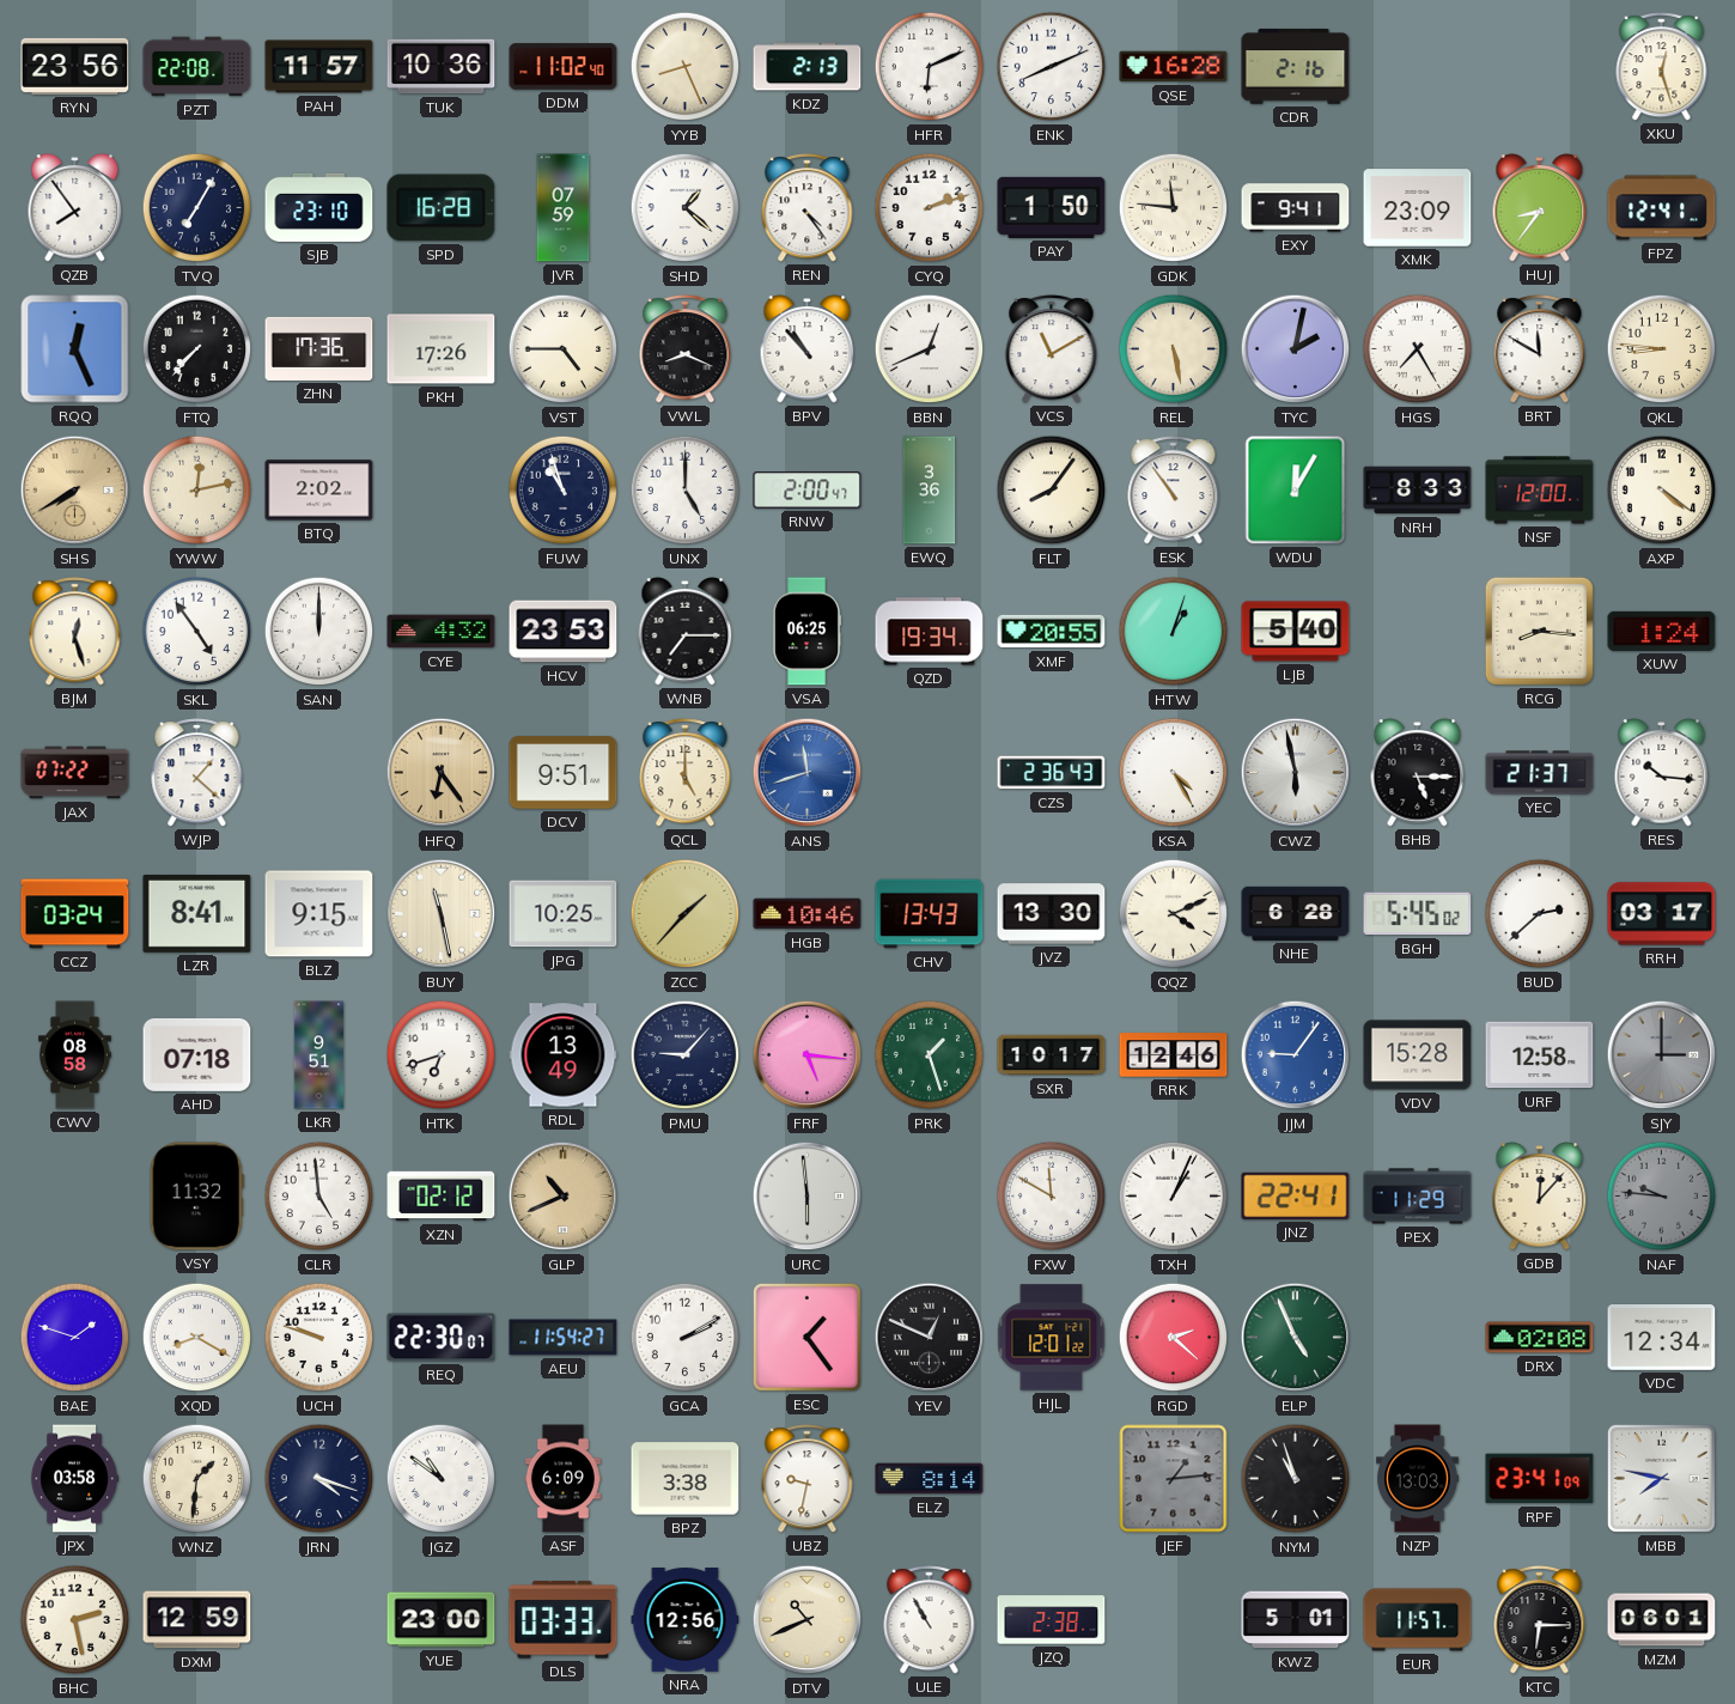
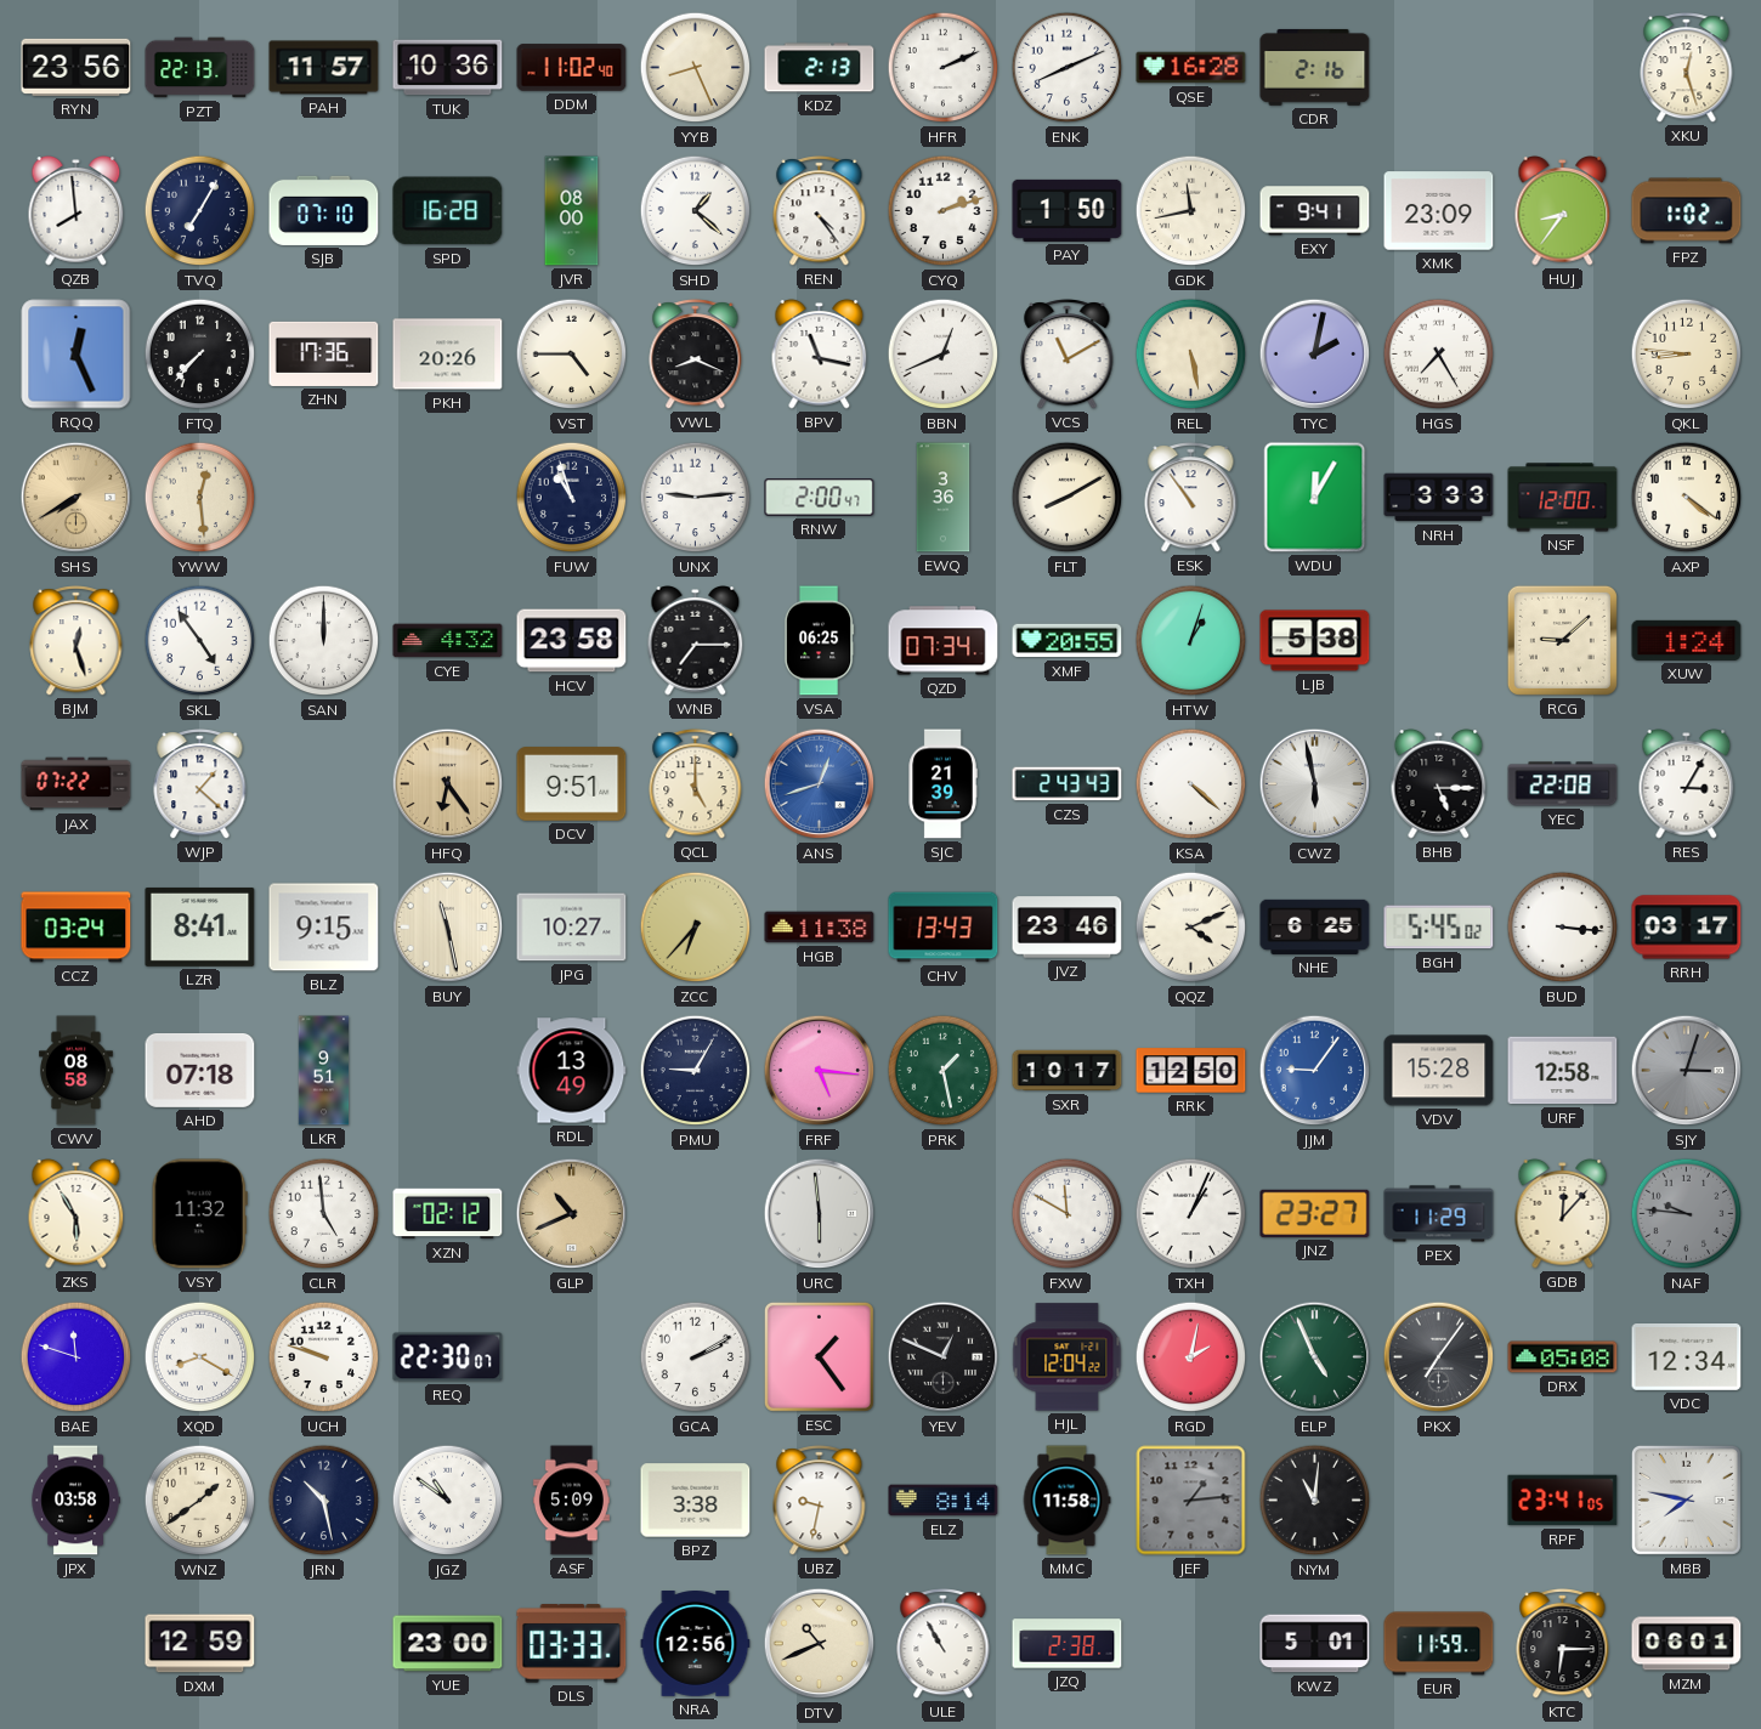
PZT: 22:08 -> 22:13
HFR: 6:11 -> 2:11
QZB: 7:54 -> 7:59
SJB: 23:10 -> 07:10
JVR: 07:59 -> 08:00
GDK: 11:46 -> 11:43
FPZ: 12:41 -> 1:02
PKH: 17:26 -> 20:26
BPV: 10:53 -> 11:17
BRT: 11:50 -> none
YWW: 12:13 -> 12:29
BTQ: 2:02 -> none
UNX: 5:00 -> 9:14
FLT: 8:06 -> 8:10
NRH: 8:33 -> 3:33
HCV: 23:53 -> 23:58
QZD: 19:34 -> 07:34
LJB: 5:40 -> 5:38
RCG: 8:16 -> 9:08
ANS: 11:42 -> 12:42
SJC: none -> 21:39
CZS: 2:36 -> 2:43
KSA: 4:25 -> 4:22
YEC: 21:37 -> 22:08
RES: 10:16 -> 3:05
JPG: 10:25 -> 10:27
ZCC: 1:37 -> 6:37
HGB: 10:46 -> 11:38
JVZ: 13:30 -> 23:46
NHE: 6:28 -> 6:25
BUD: 2:38 -> 3:16
HTK: 6:42 -> none
PMU: 9:07 -> 9:05
PRK: 1:27 -> 1:28
RRK: 12:46 -> 12:50
SJY: 3:00 -> 3:03
ZKS: none -> 5:55
JNZ: 22:41 -> 23:27
BAE: 1:48 -> 11:48
AEU: 11:54 -> none
HJL: 12:01 -> 12:04
RGD: 2:22 -> 2:02
PKX: none -> 7:06
DRX: 02:08 -> 05:08
WNZ: 1:31 -> 1:39
JRN: 4:18 -> 10:28
ASF: 6:09 -> 5:09
MMC: none -> 11:58
NYM: 10:57 -> 11:01
NZP: 13:03 -> none
RPF: 23:41:09 -> 23:41:05
BHC: 2:28 -> none
EUR: 11:57 -> 11:59
